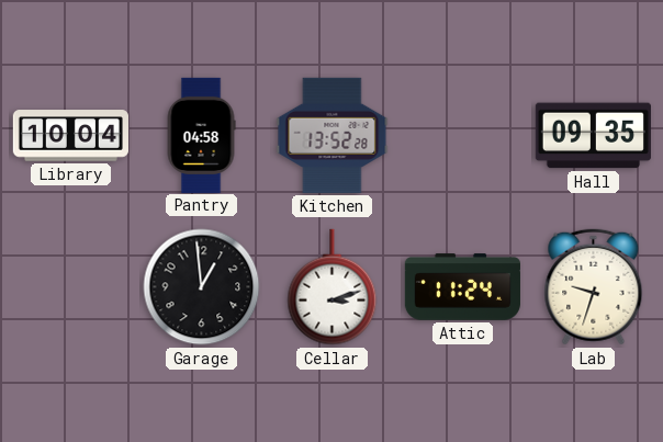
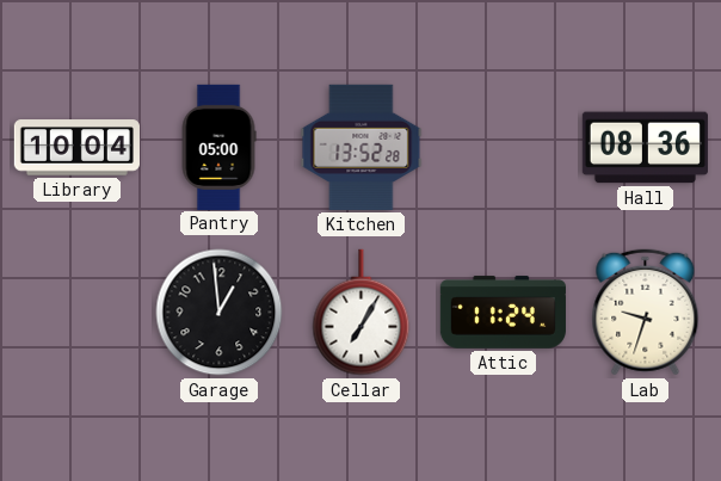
Pantry: 04:58 -> 05:00
Hall: 09:35 -> 08:36
Cellar: 3:12 -> 7:05
